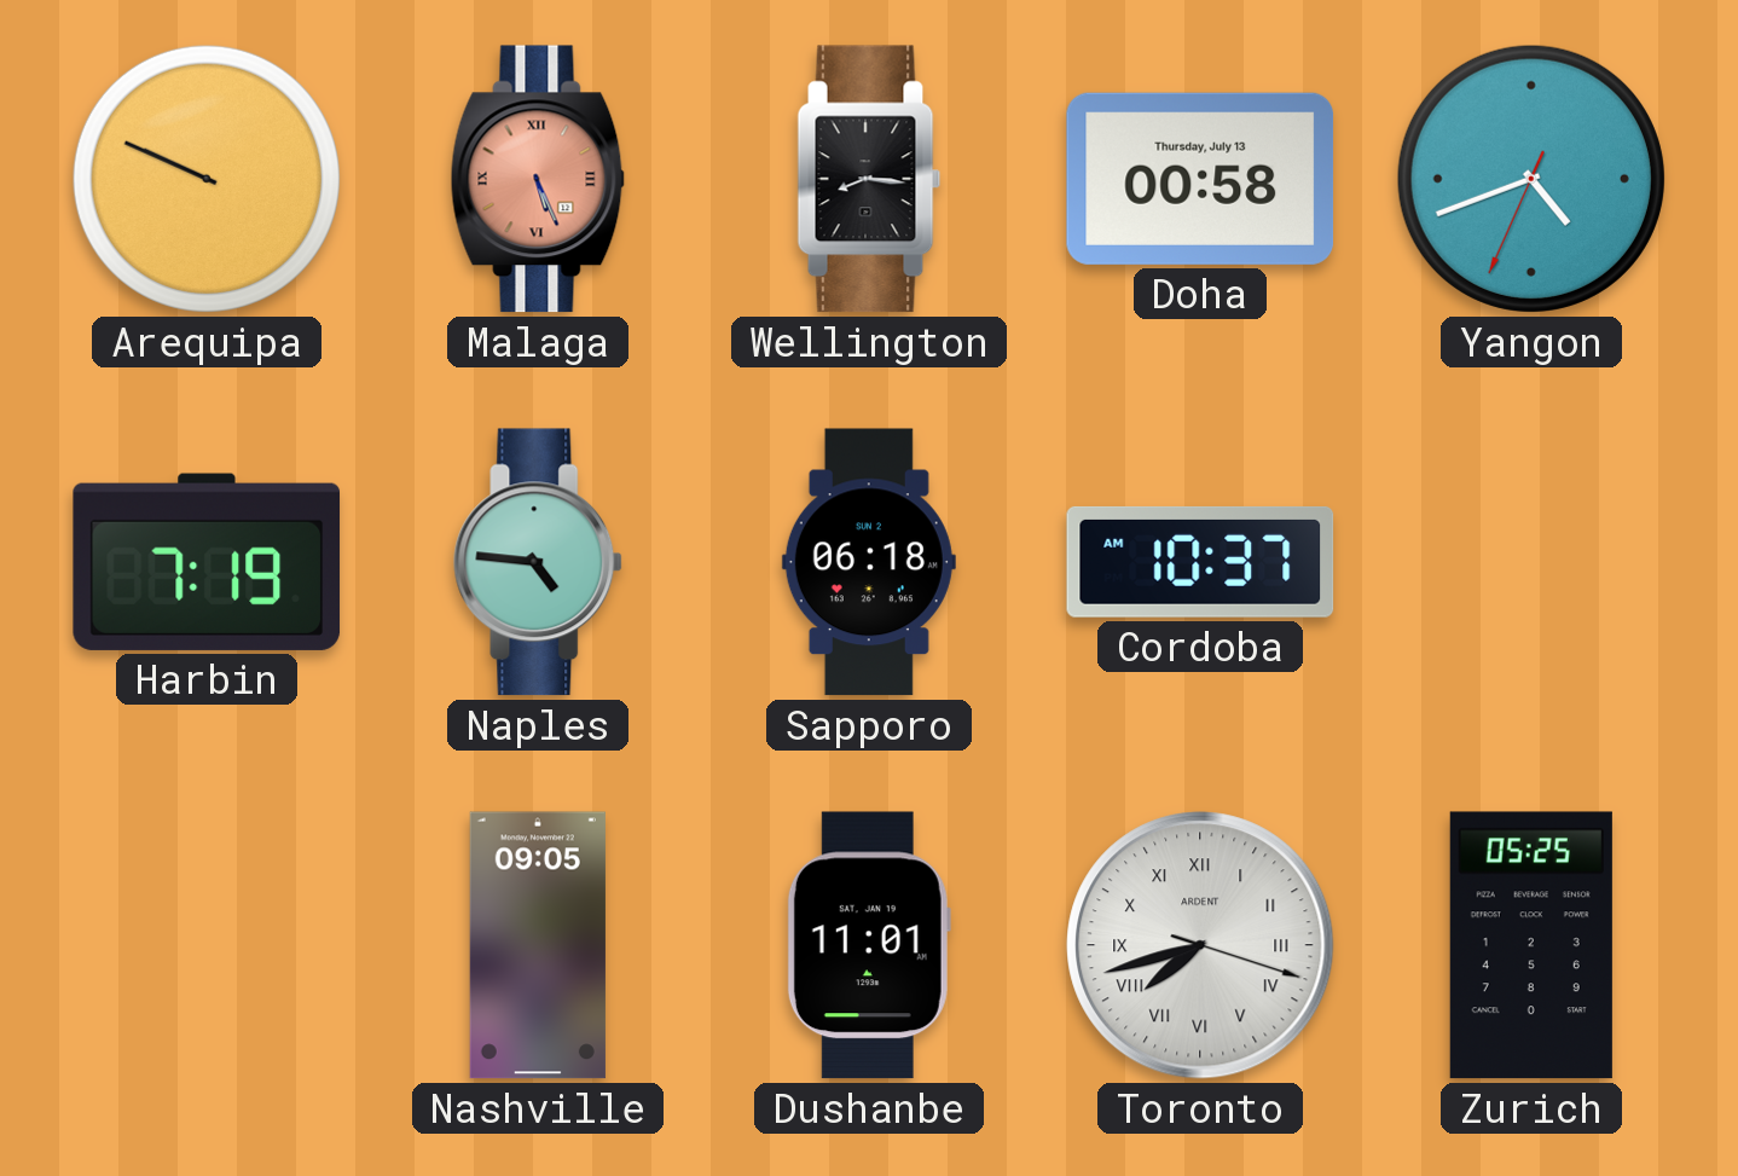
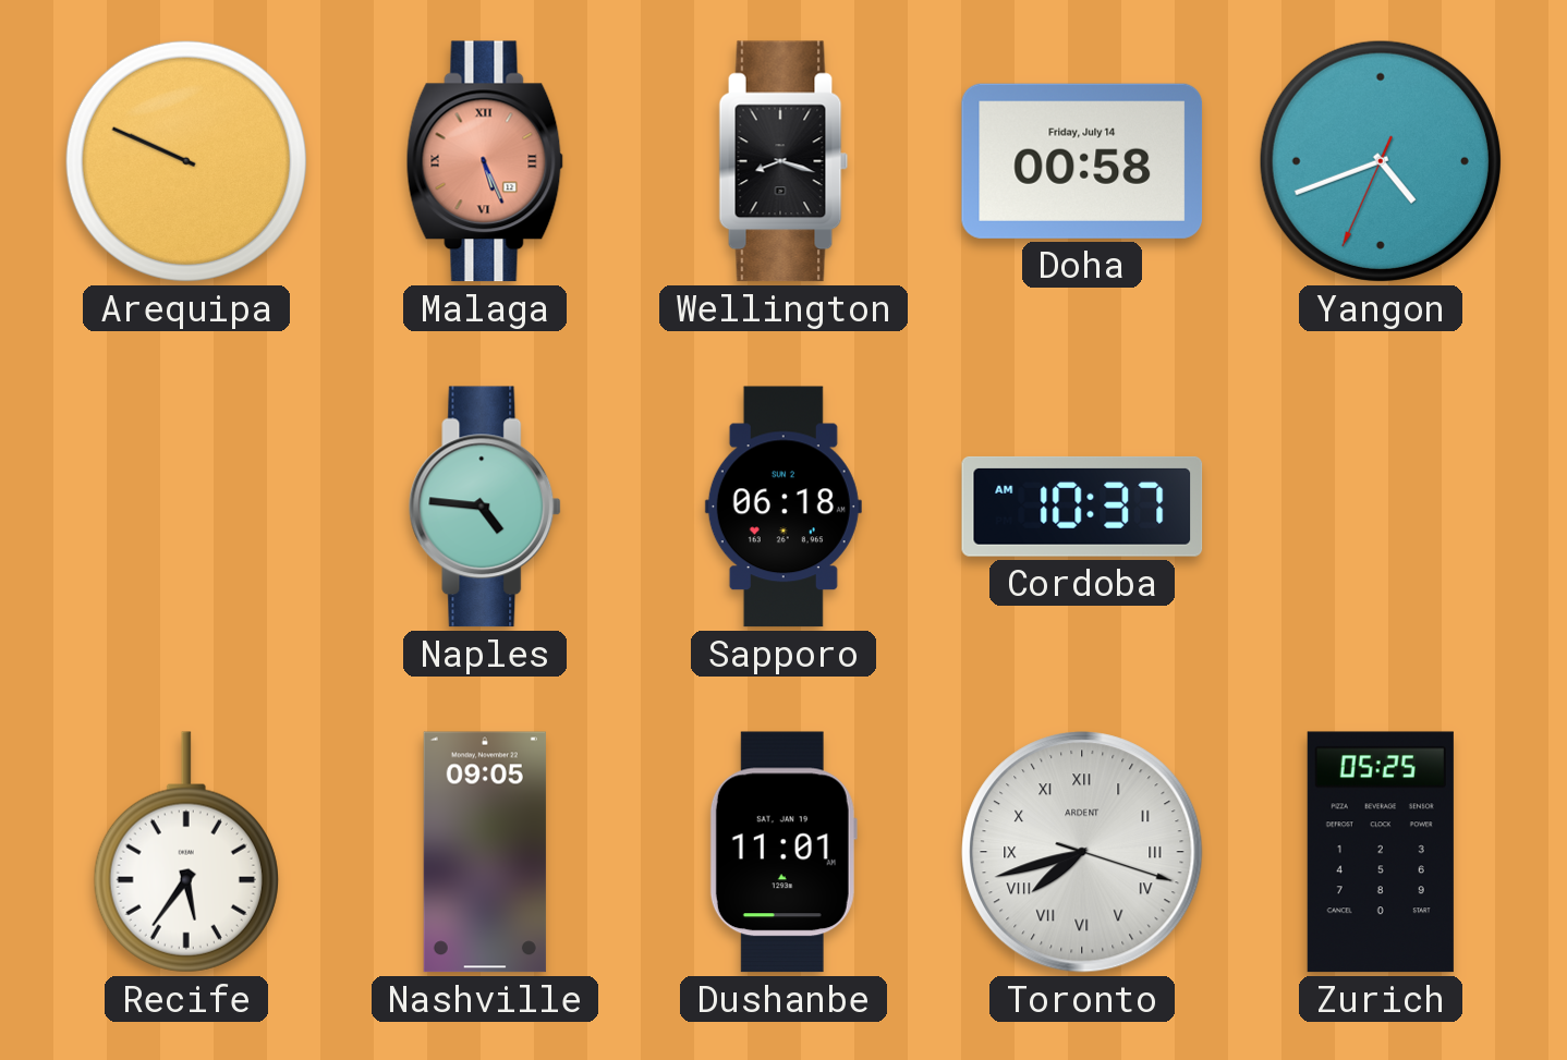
Wellington: 8:16 -> 8:18
Doha date: Thursday, July 13 -> Friday, July 14
Harbin: 7:19 -> none
Recife: none -> 5:36
